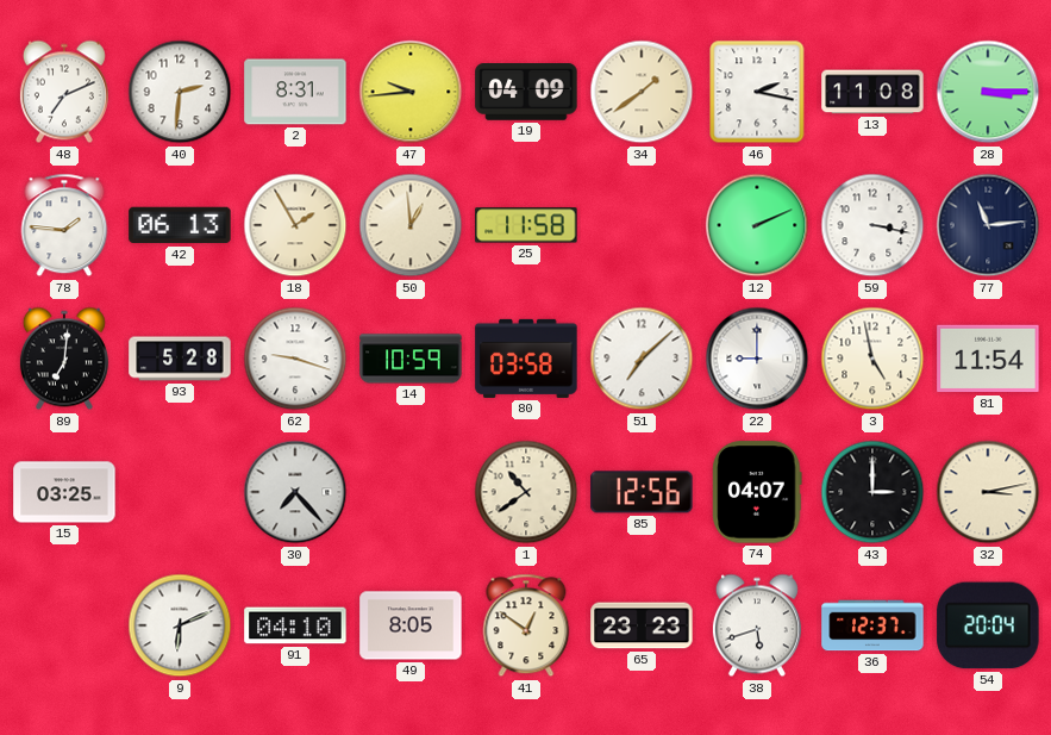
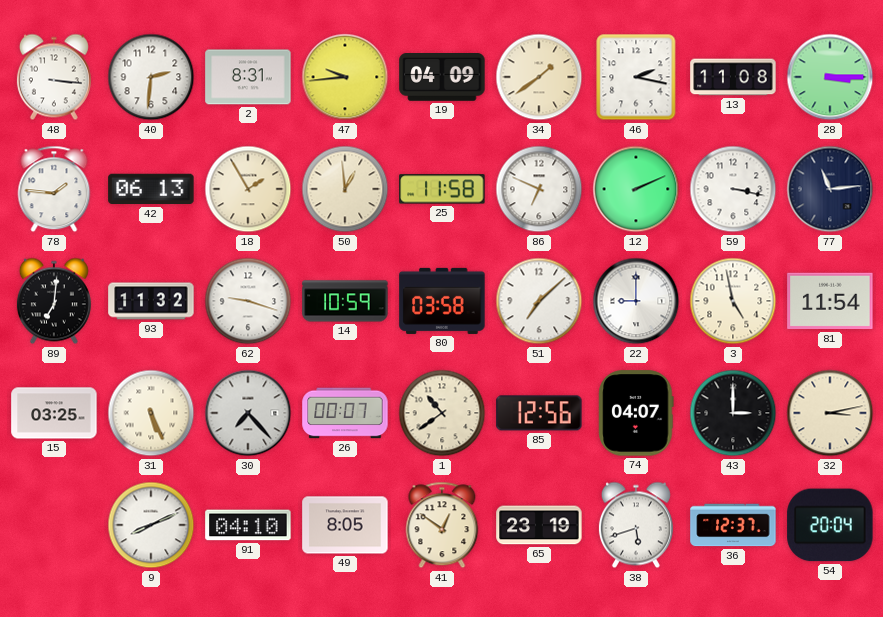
48: 7:11 -> 3:16
86: none -> 6:49
93: 5:28 -> 11:32
31: none -> 5:26
26: none -> 00:07
9: 6:11 -> 8:11
65: 23:23 -> 23:19
